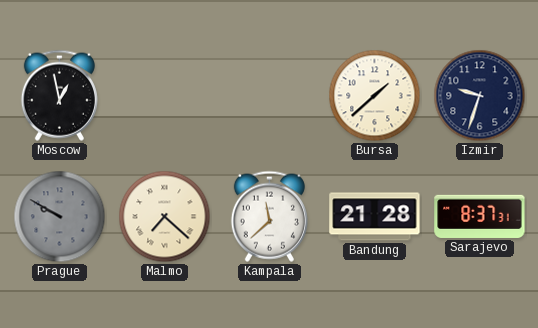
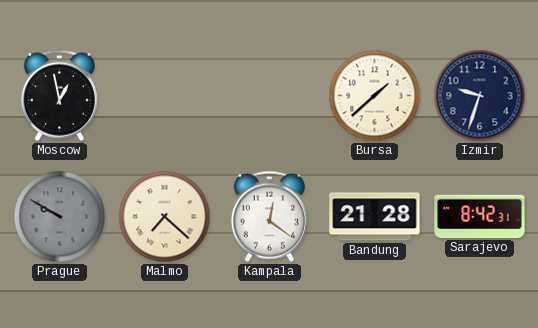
Kampala: 11:38 -> 12:21
Sarajevo: 8:37 -> 8:42
